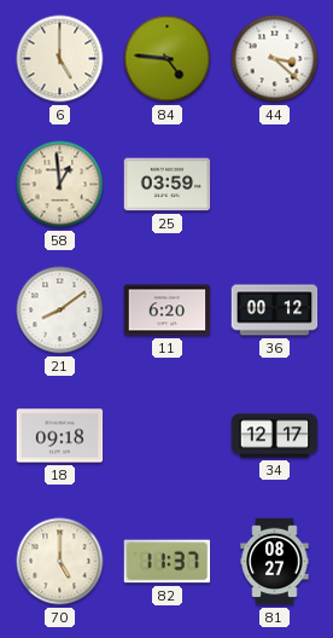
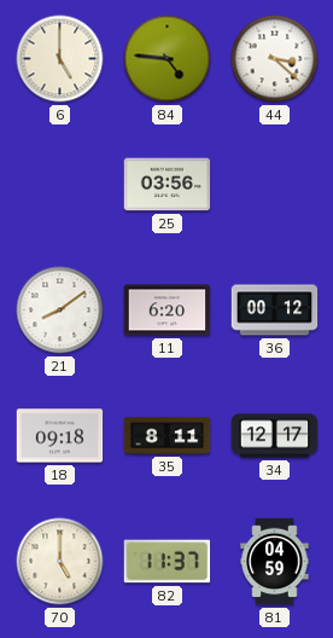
58: 12:59 -> none
25: 03:59 -> 03:56
35: none -> 8:11
81: 08:27 -> 04:59
